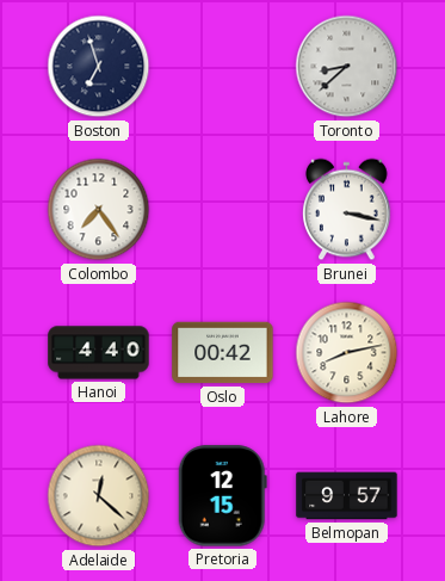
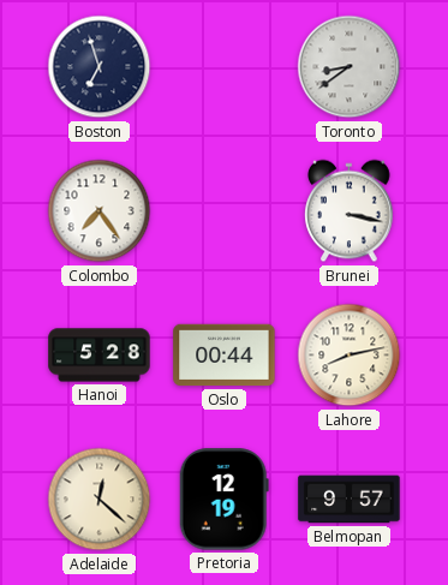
Toronto: 8:38 -> 8:39
Hanoi: 4:40 -> 5:28
Oslo: 00:42 -> 00:44
Pretoria: 12:15 -> 12:19
